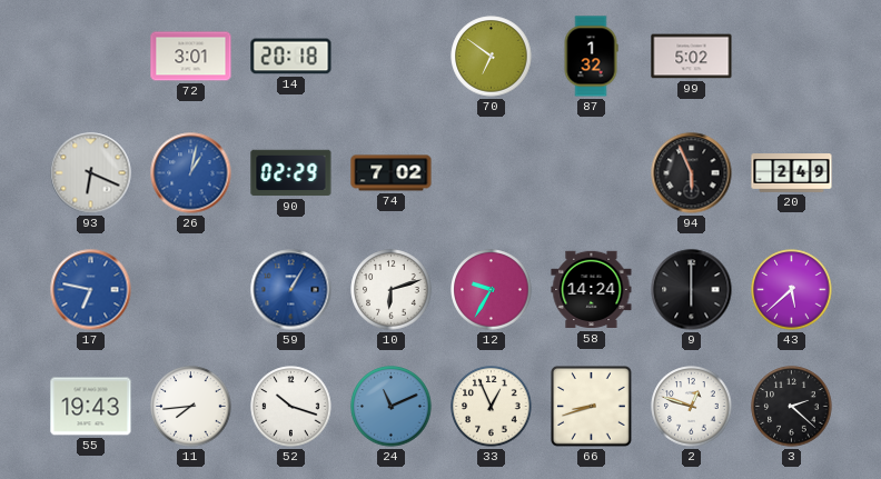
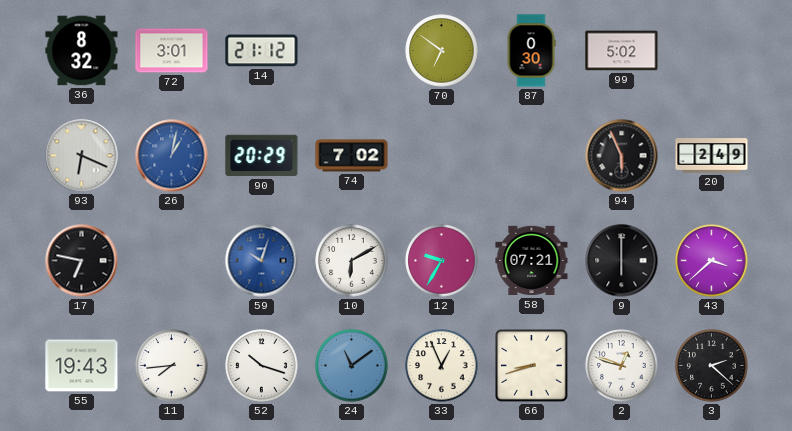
36: none -> 8:32
14: 20:18 -> 21:12
87: 1:32 -> 0:30
90: 02:29 -> 20:29
17 dial: blue -> black
59: 1:05 -> 10:03
10: 6:12 -> 6:10
58: 14:24 -> 07:21
43: 5:38 -> 3:38
24: 11:11 -> 11:09
